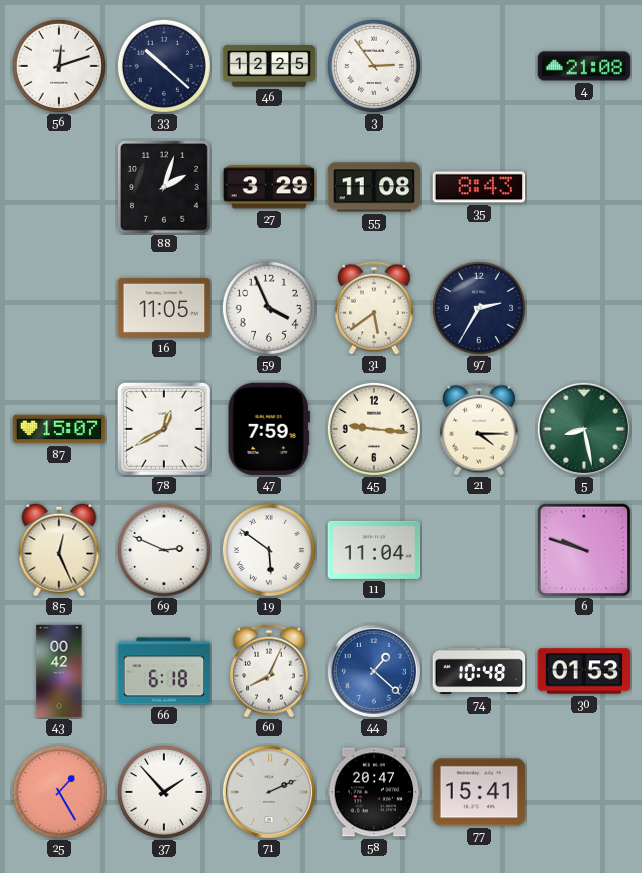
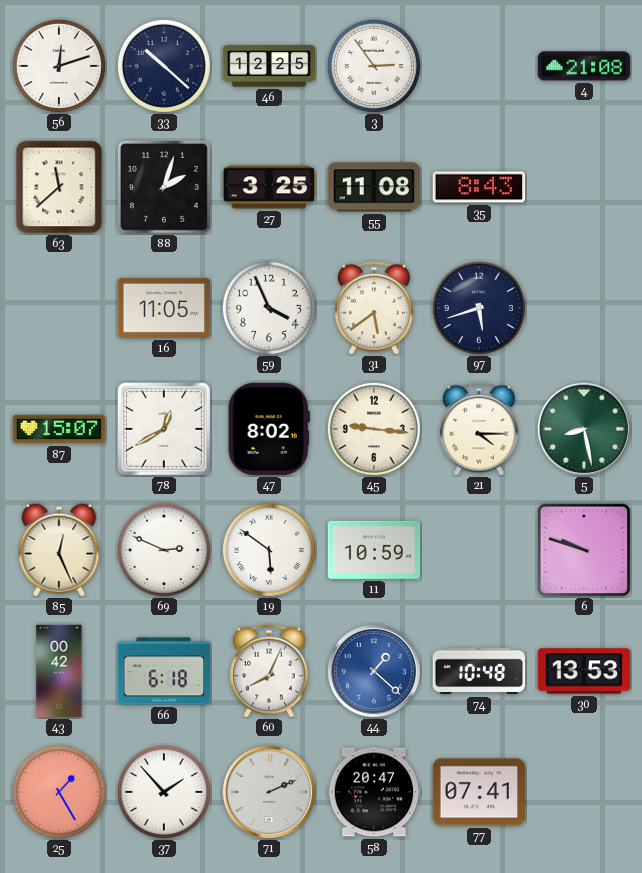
63: none -> 11:38
27: 3:29 -> 3:25
97: 2:35 -> 5:42
47: 7:59 -> 8:02
11: 11:04 -> 10:59
30: 01:53 -> 13:53
77: 15:41 -> 07:41
